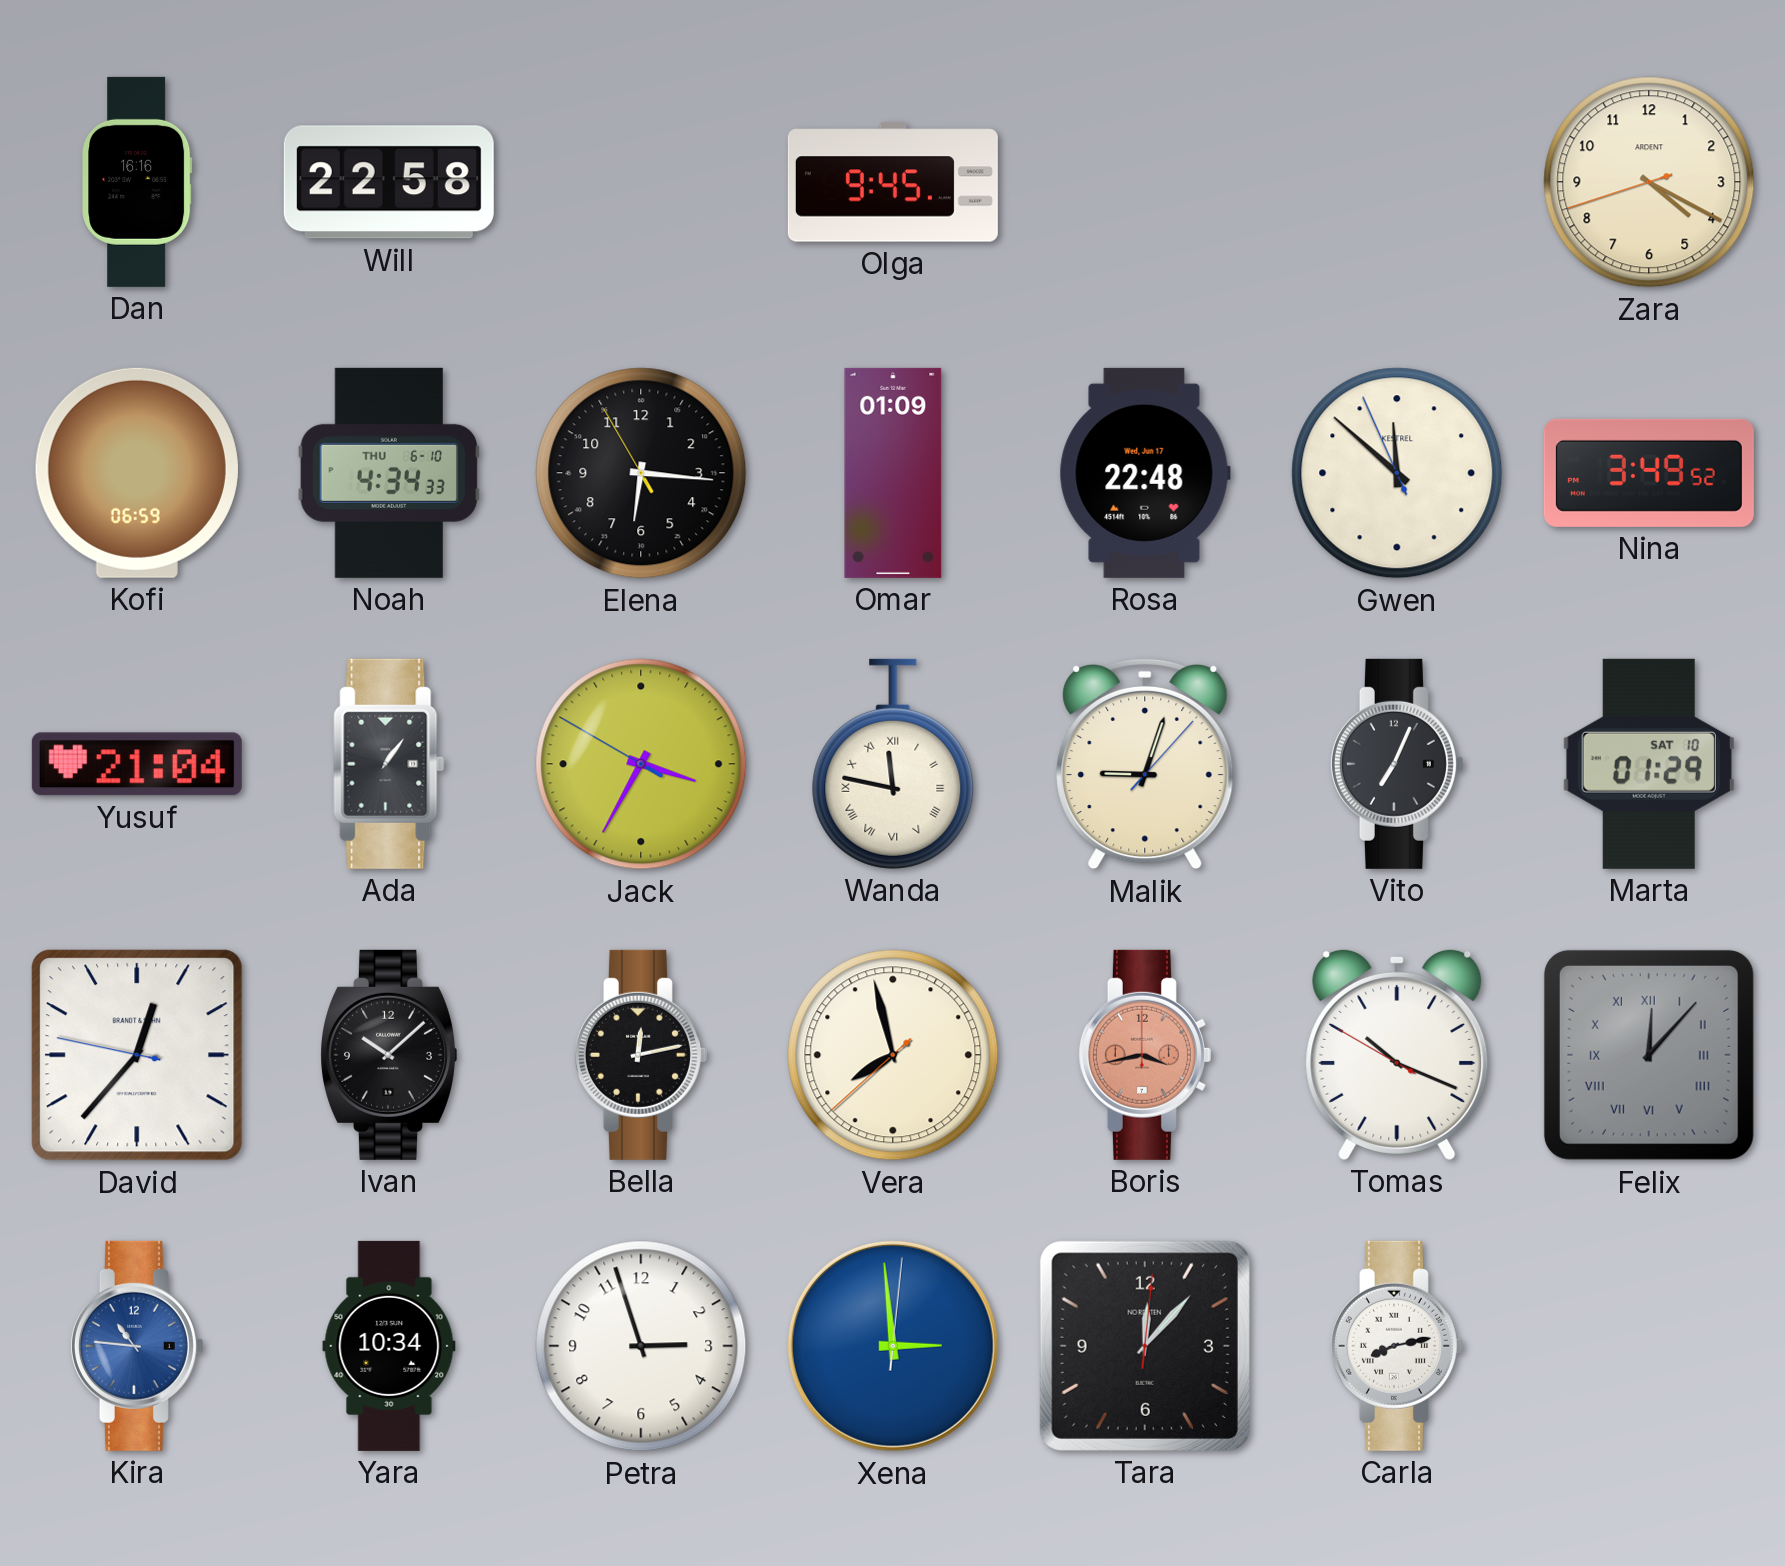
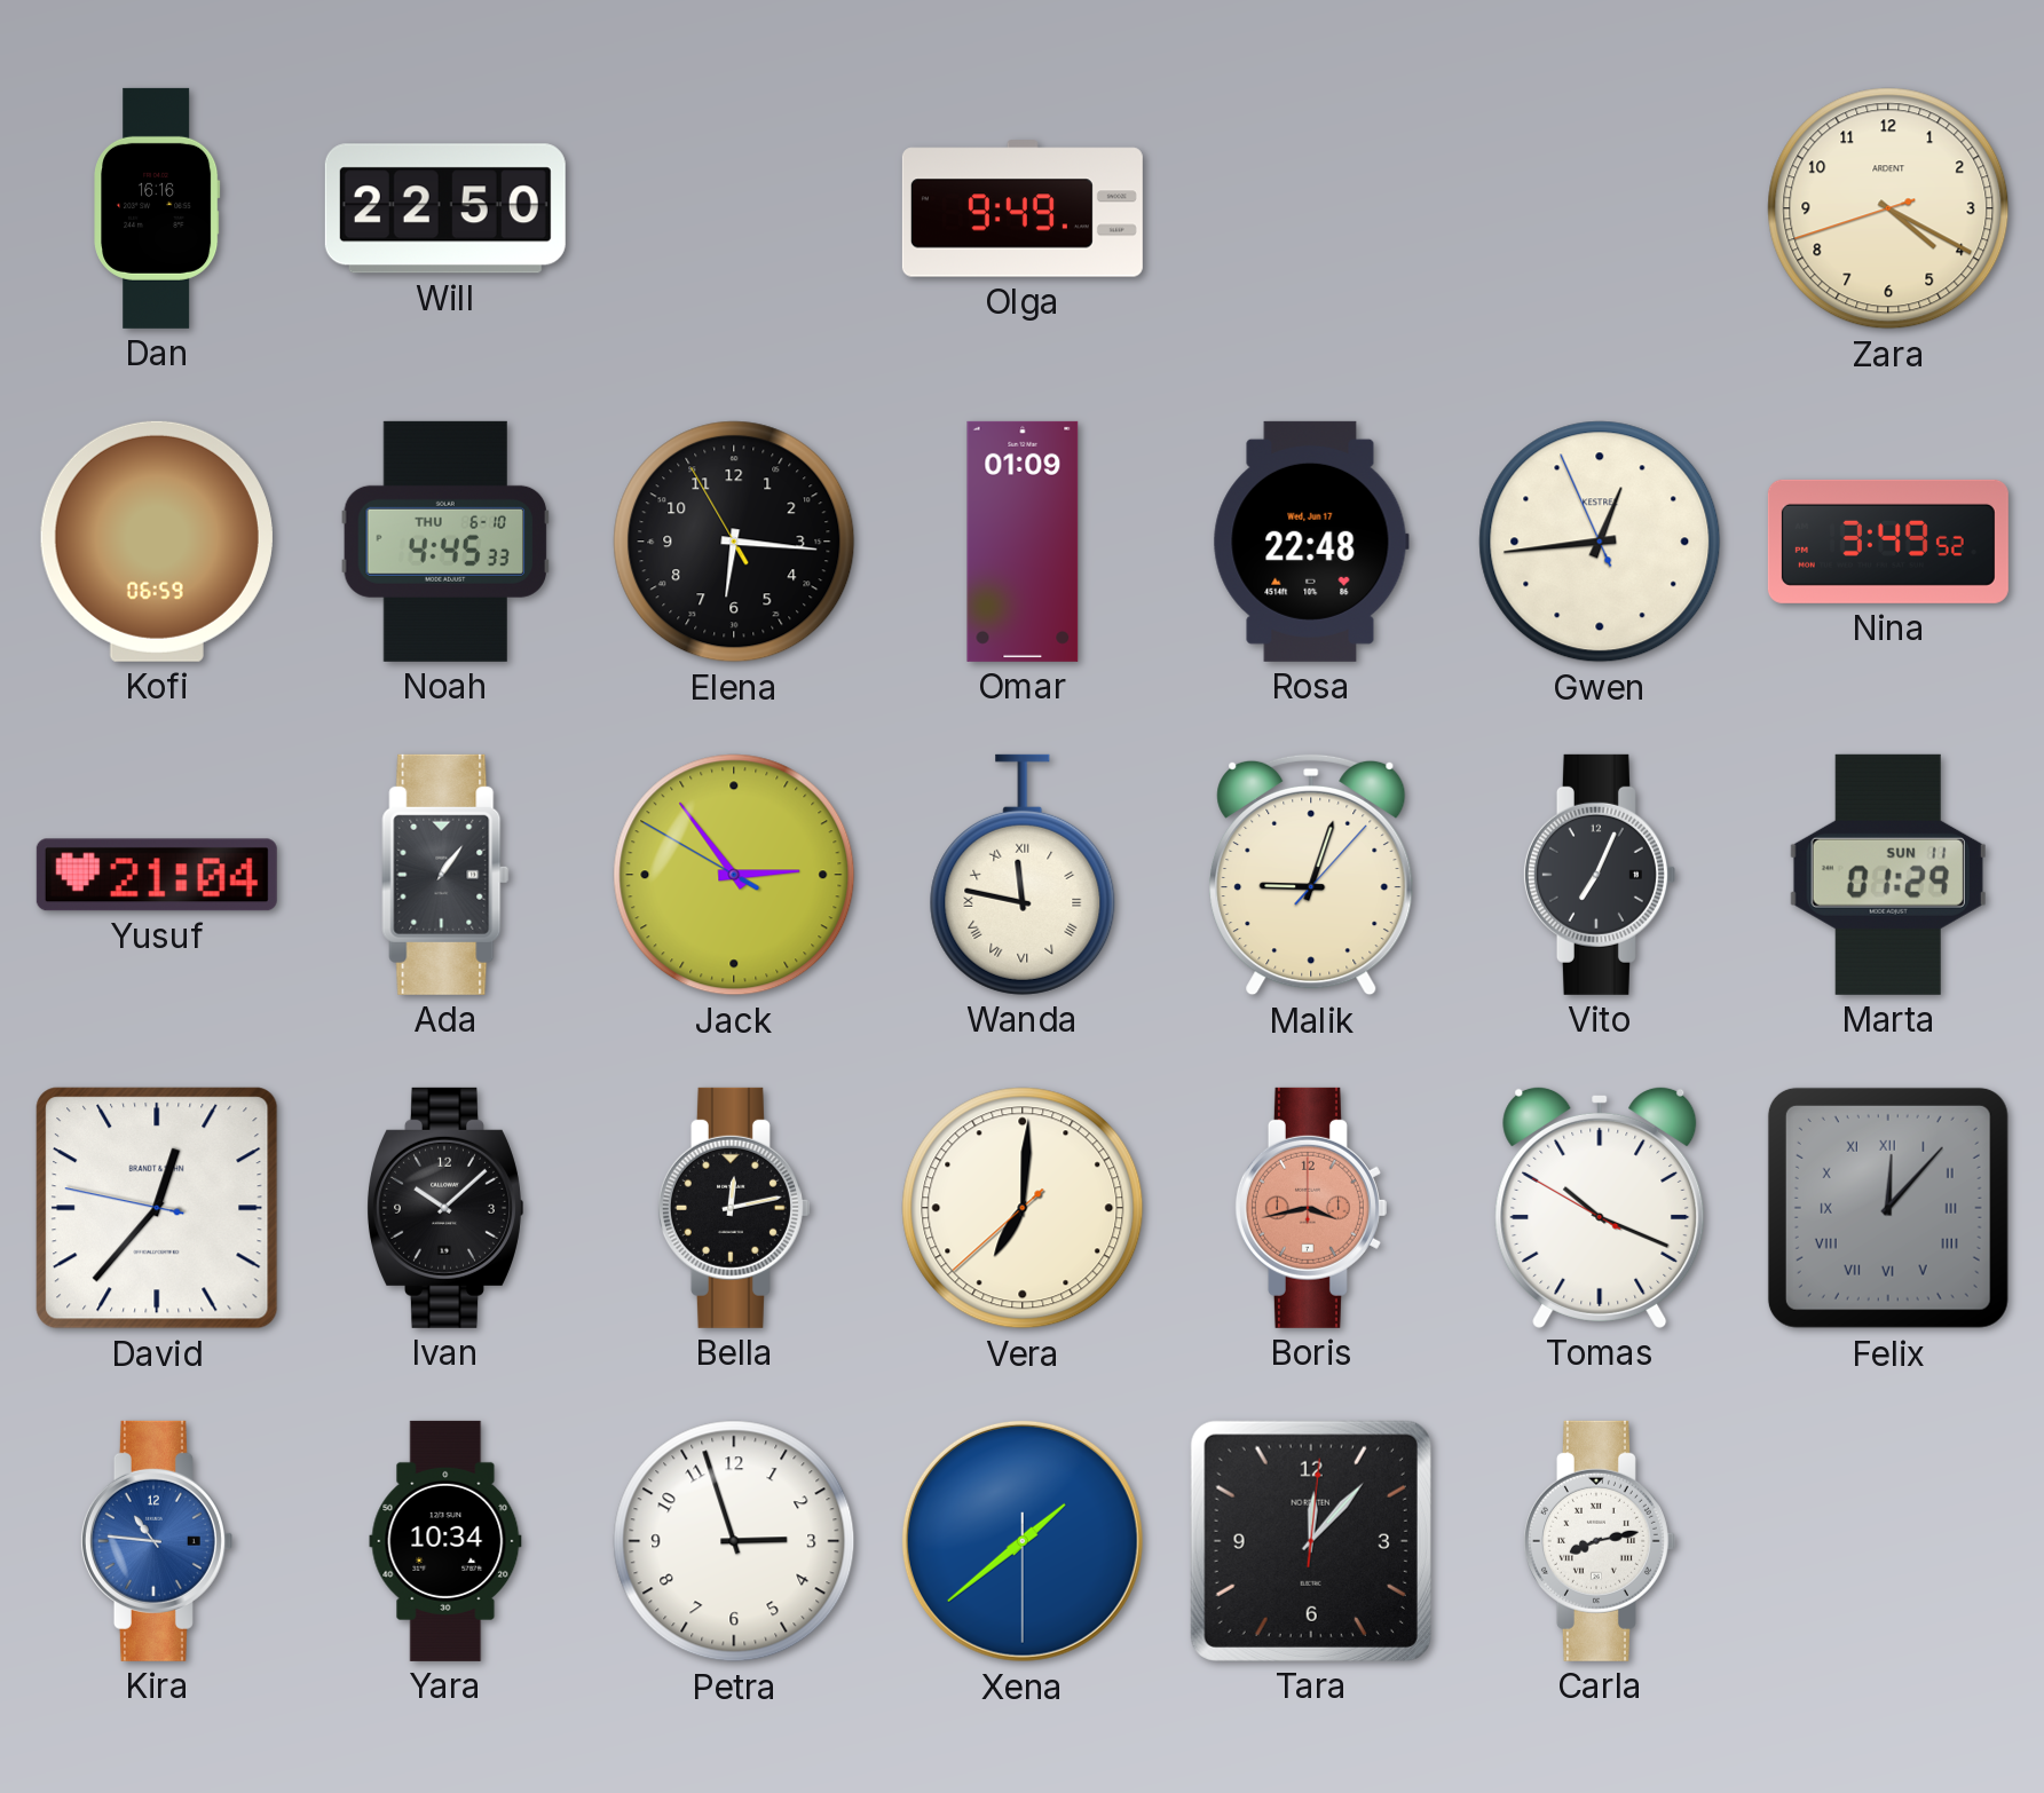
Will: 22:58 -> 22:50
Olga: 9:45 -> 9:49
Noah: 4:34 -> 4:45
Gwen: 11:51 -> 12:43
Jack: 3:34 -> 2:53
Marta date: SAT 10 -> SUN 11
Vera: 7:57 -> 7:00
Xena: 2:59 -> 1:38
